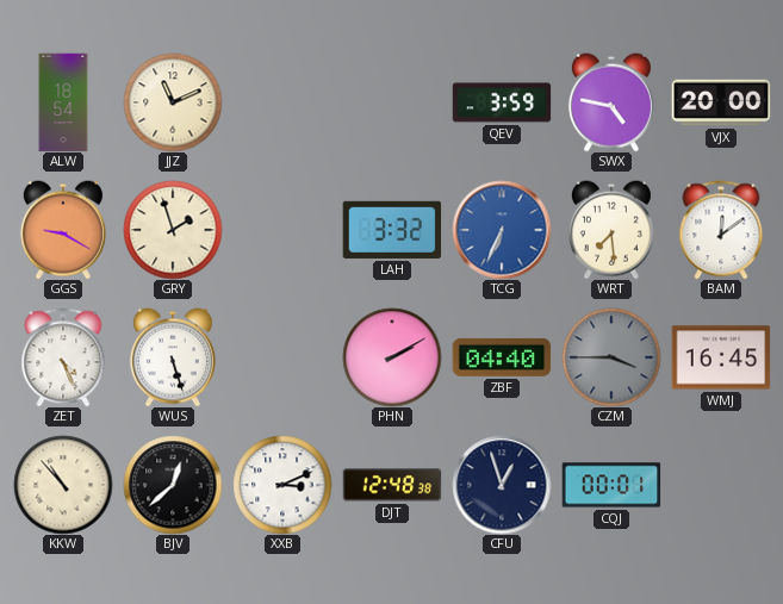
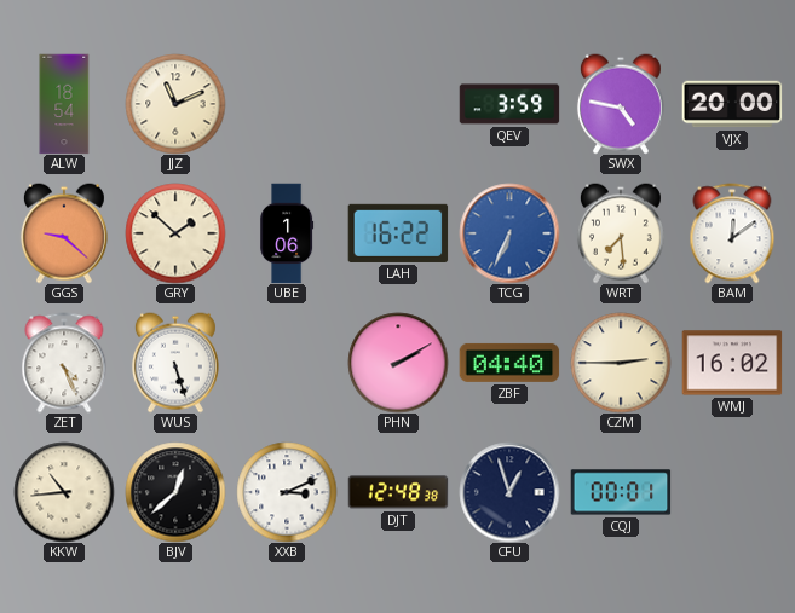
GGS: 9:20 -> 9:22
GRY: 1:57 -> 1:52
UBE: none -> 1:06
LAH: 3:32 -> 16:22
CZM: 3:45 -> 2:45
CZM dial: grey -> cream
WMJ: 16:45 -> 16:02
KKW: 10:53 -> 10:44
